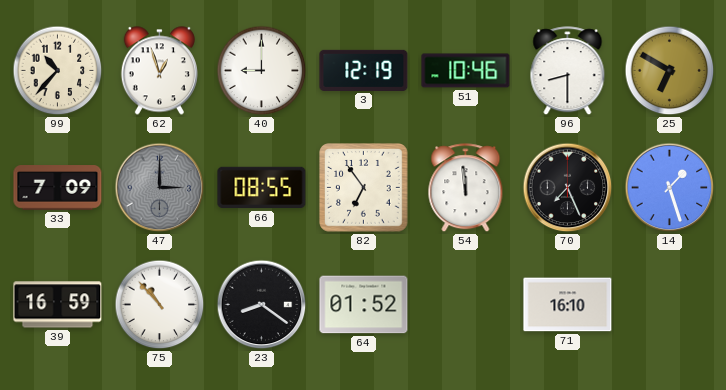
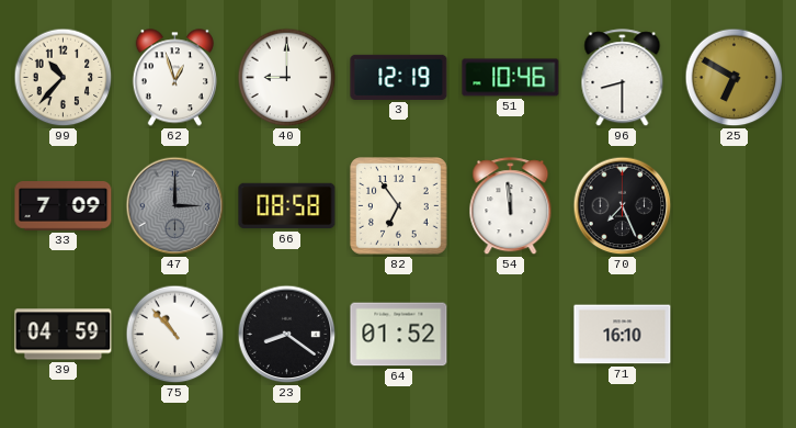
66: 08:55 -> 08:58
14: 1:27 -> none
39: 16:59 -> 04:59
